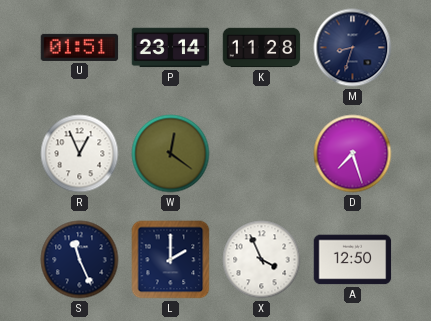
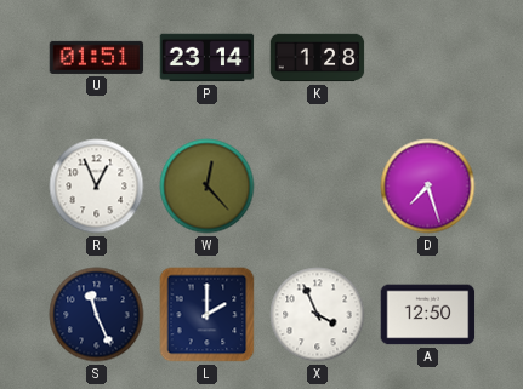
K: 11:28 -> 1:28
M: 8:33 -> none
W: 12:21 -> 12:23
